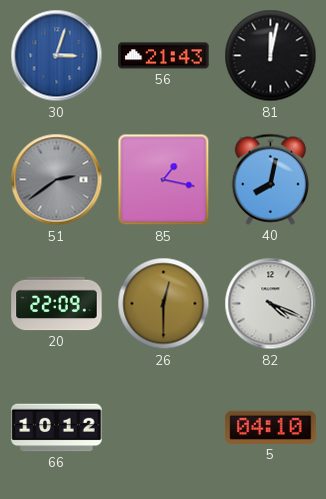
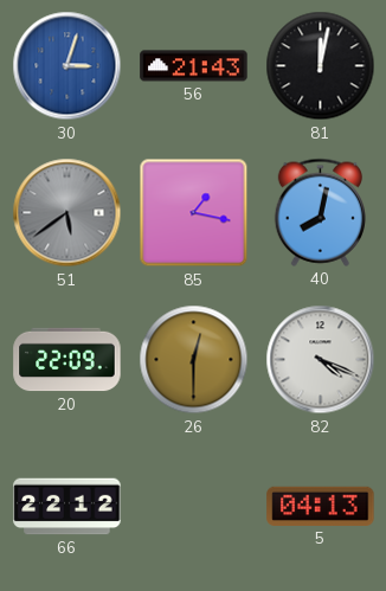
51: 2:39 -> 5:39
66: 10:12 -> 22:12
5: 04:10 -> 04:13
